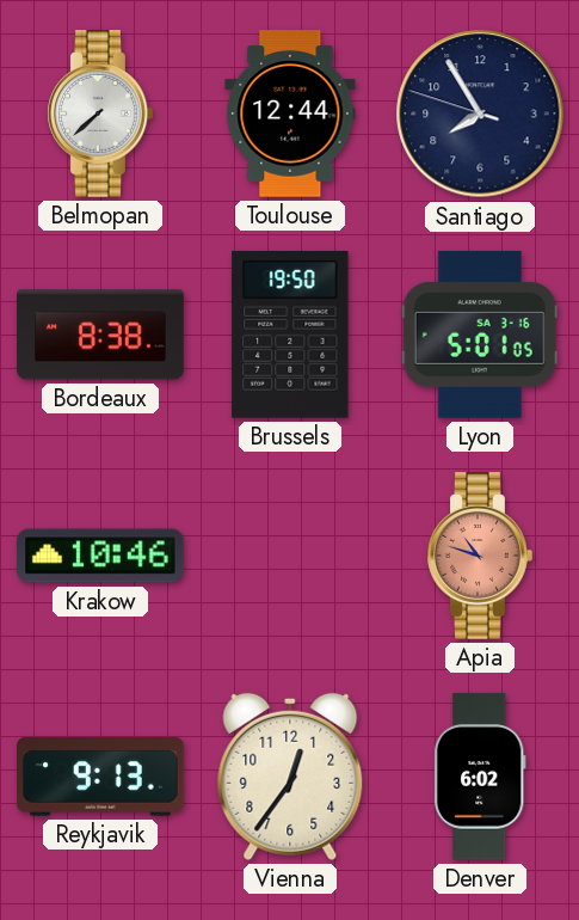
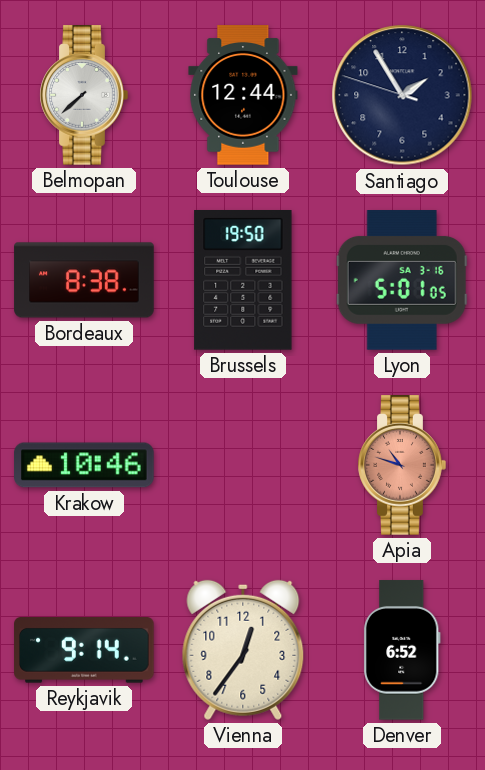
Santiago: 7:54 -> 1:54
Reykjavik: 9:13 -> 9:14
Denver: 6:02 -> 6:52
